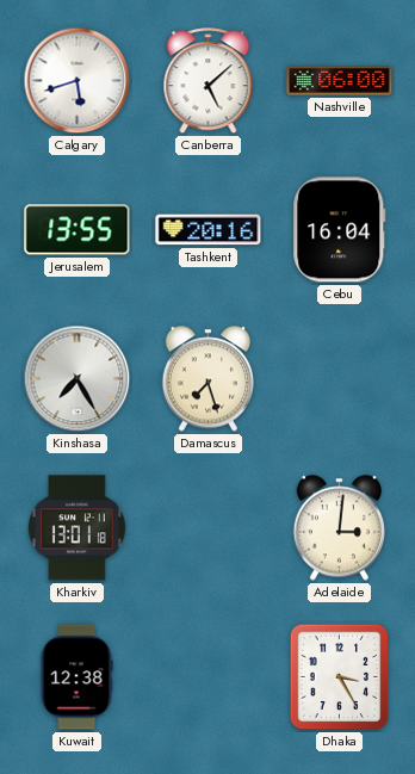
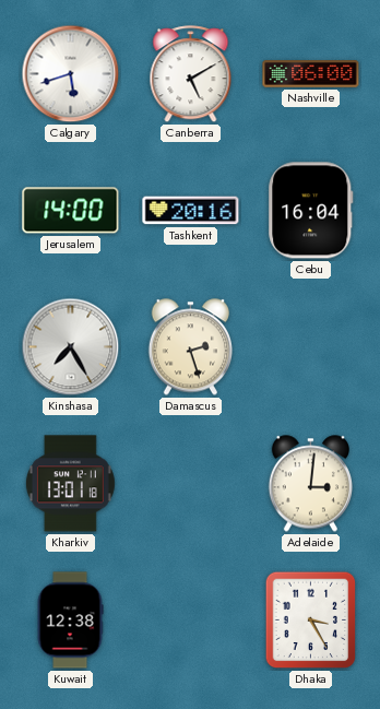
Canberra: 5:08 -> 5:10
Jerusalem: 13:55 -> 14:00
Damascus: 7:27 -> 2:27
